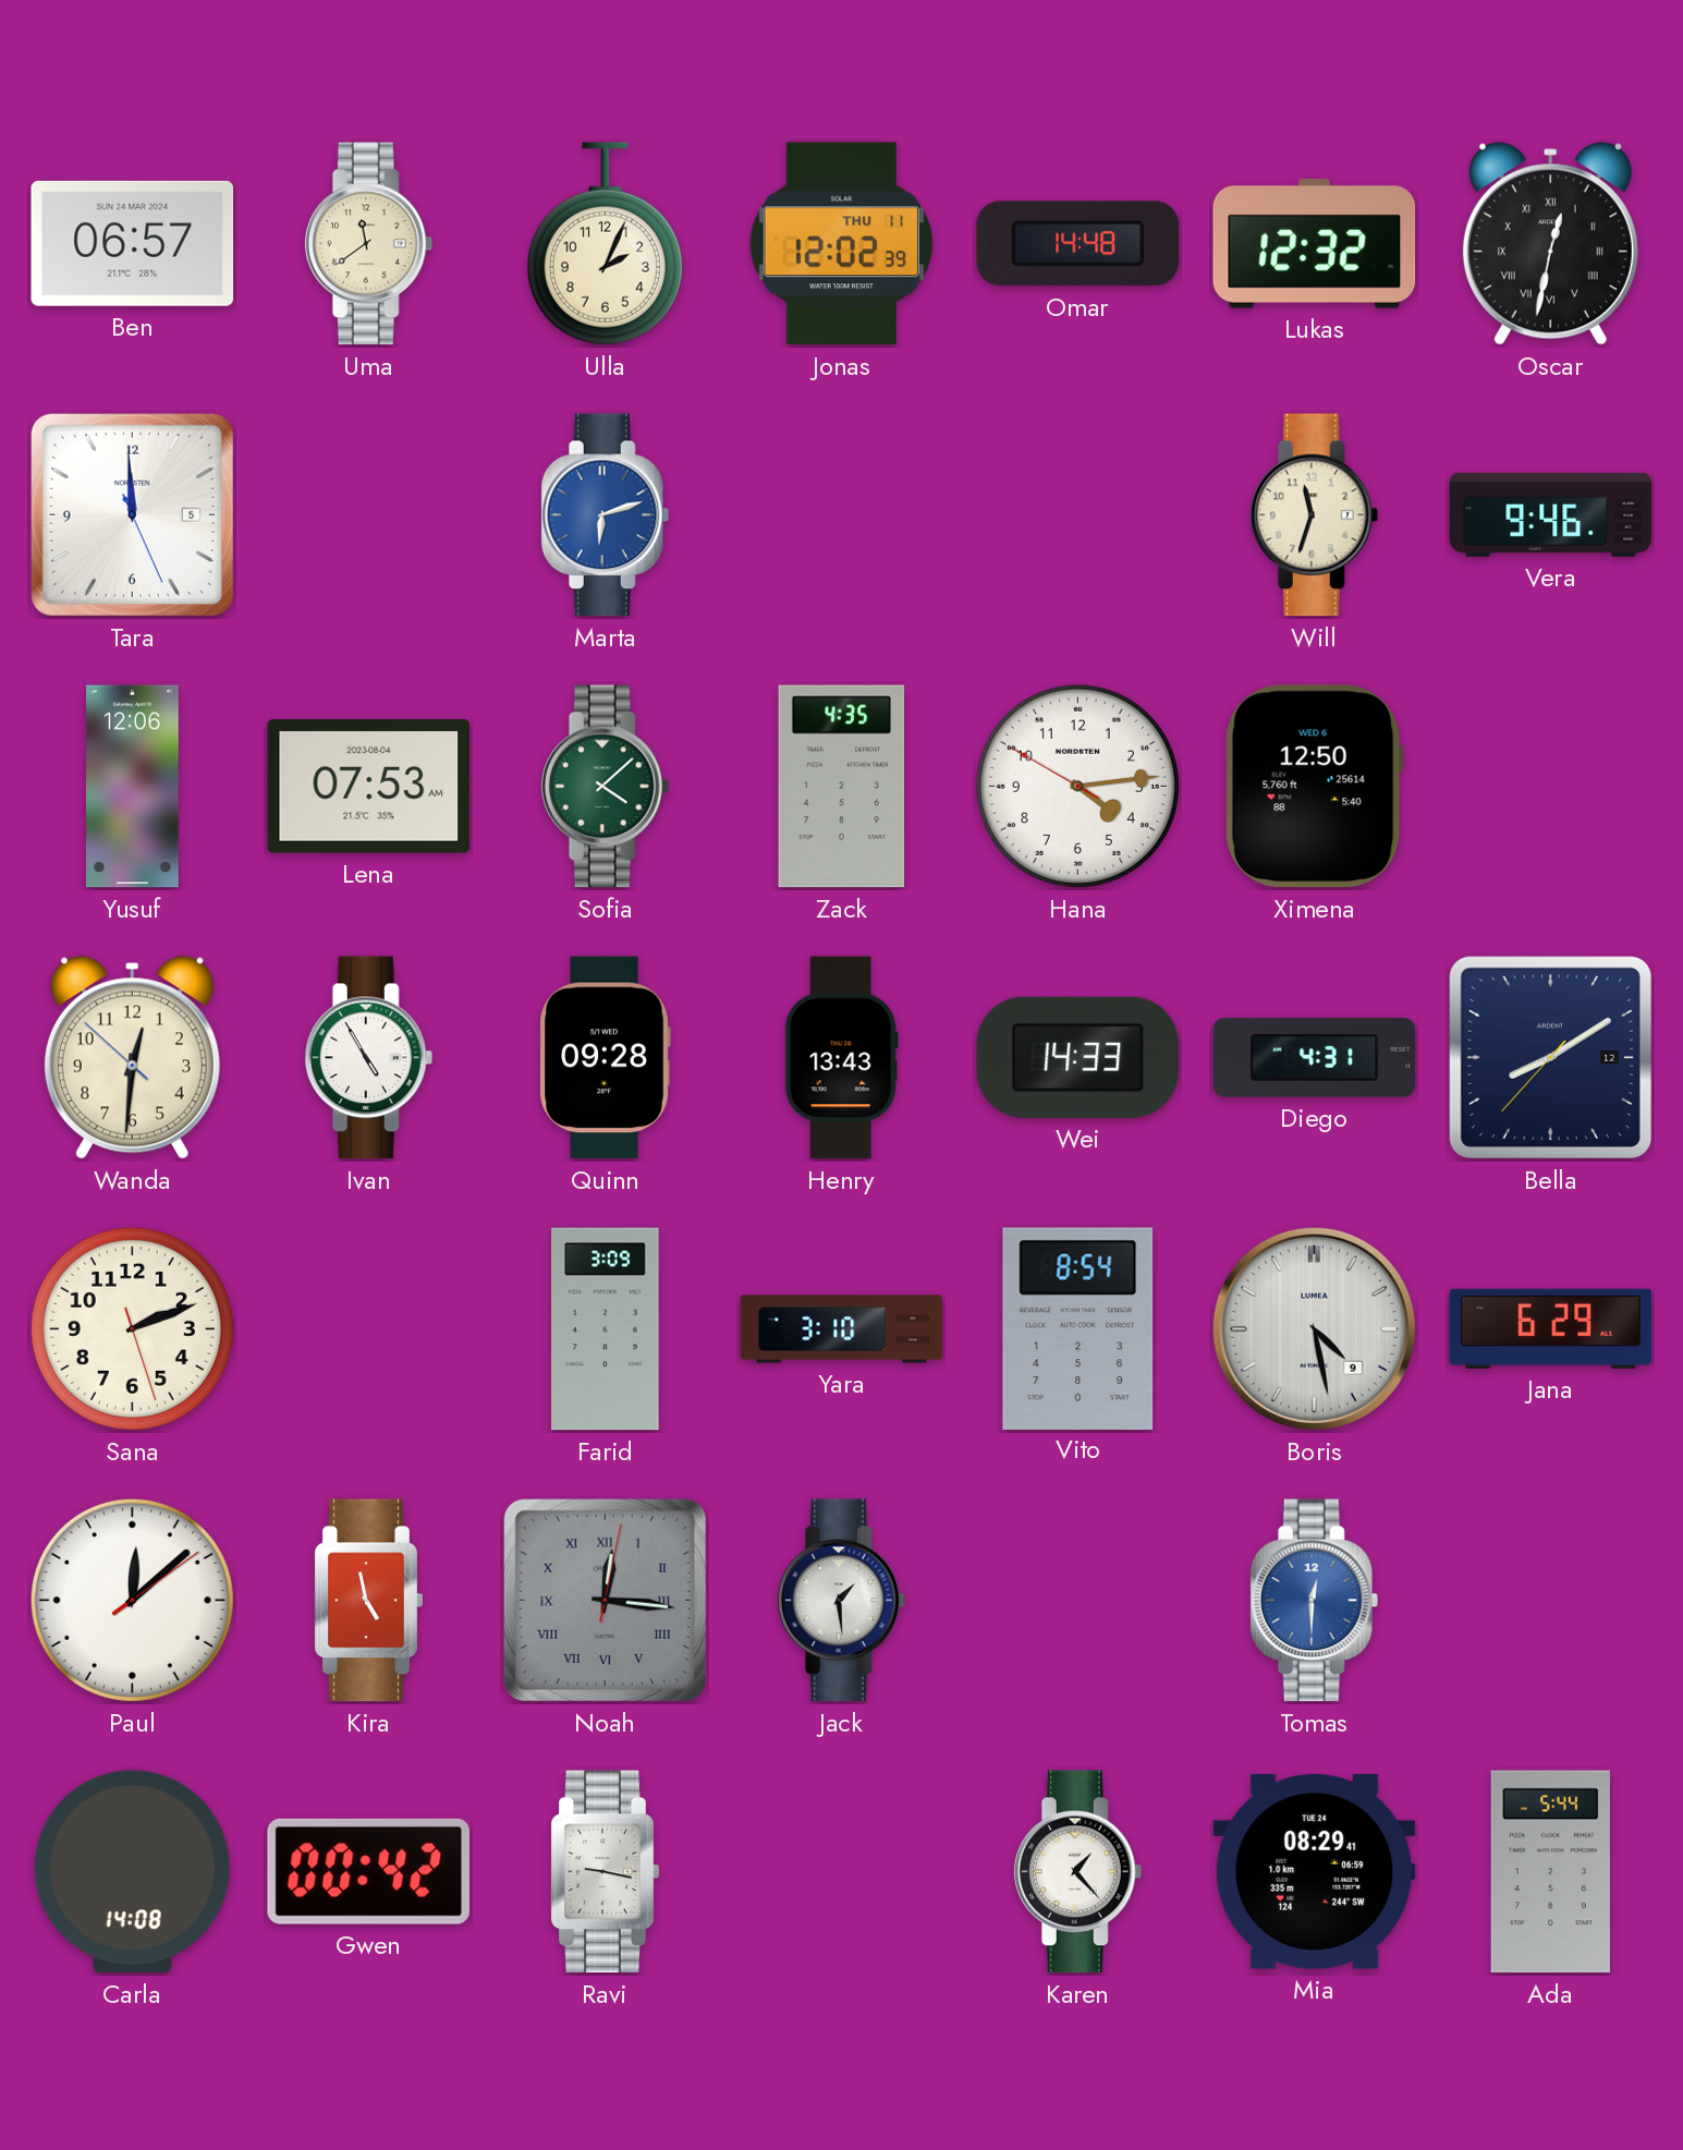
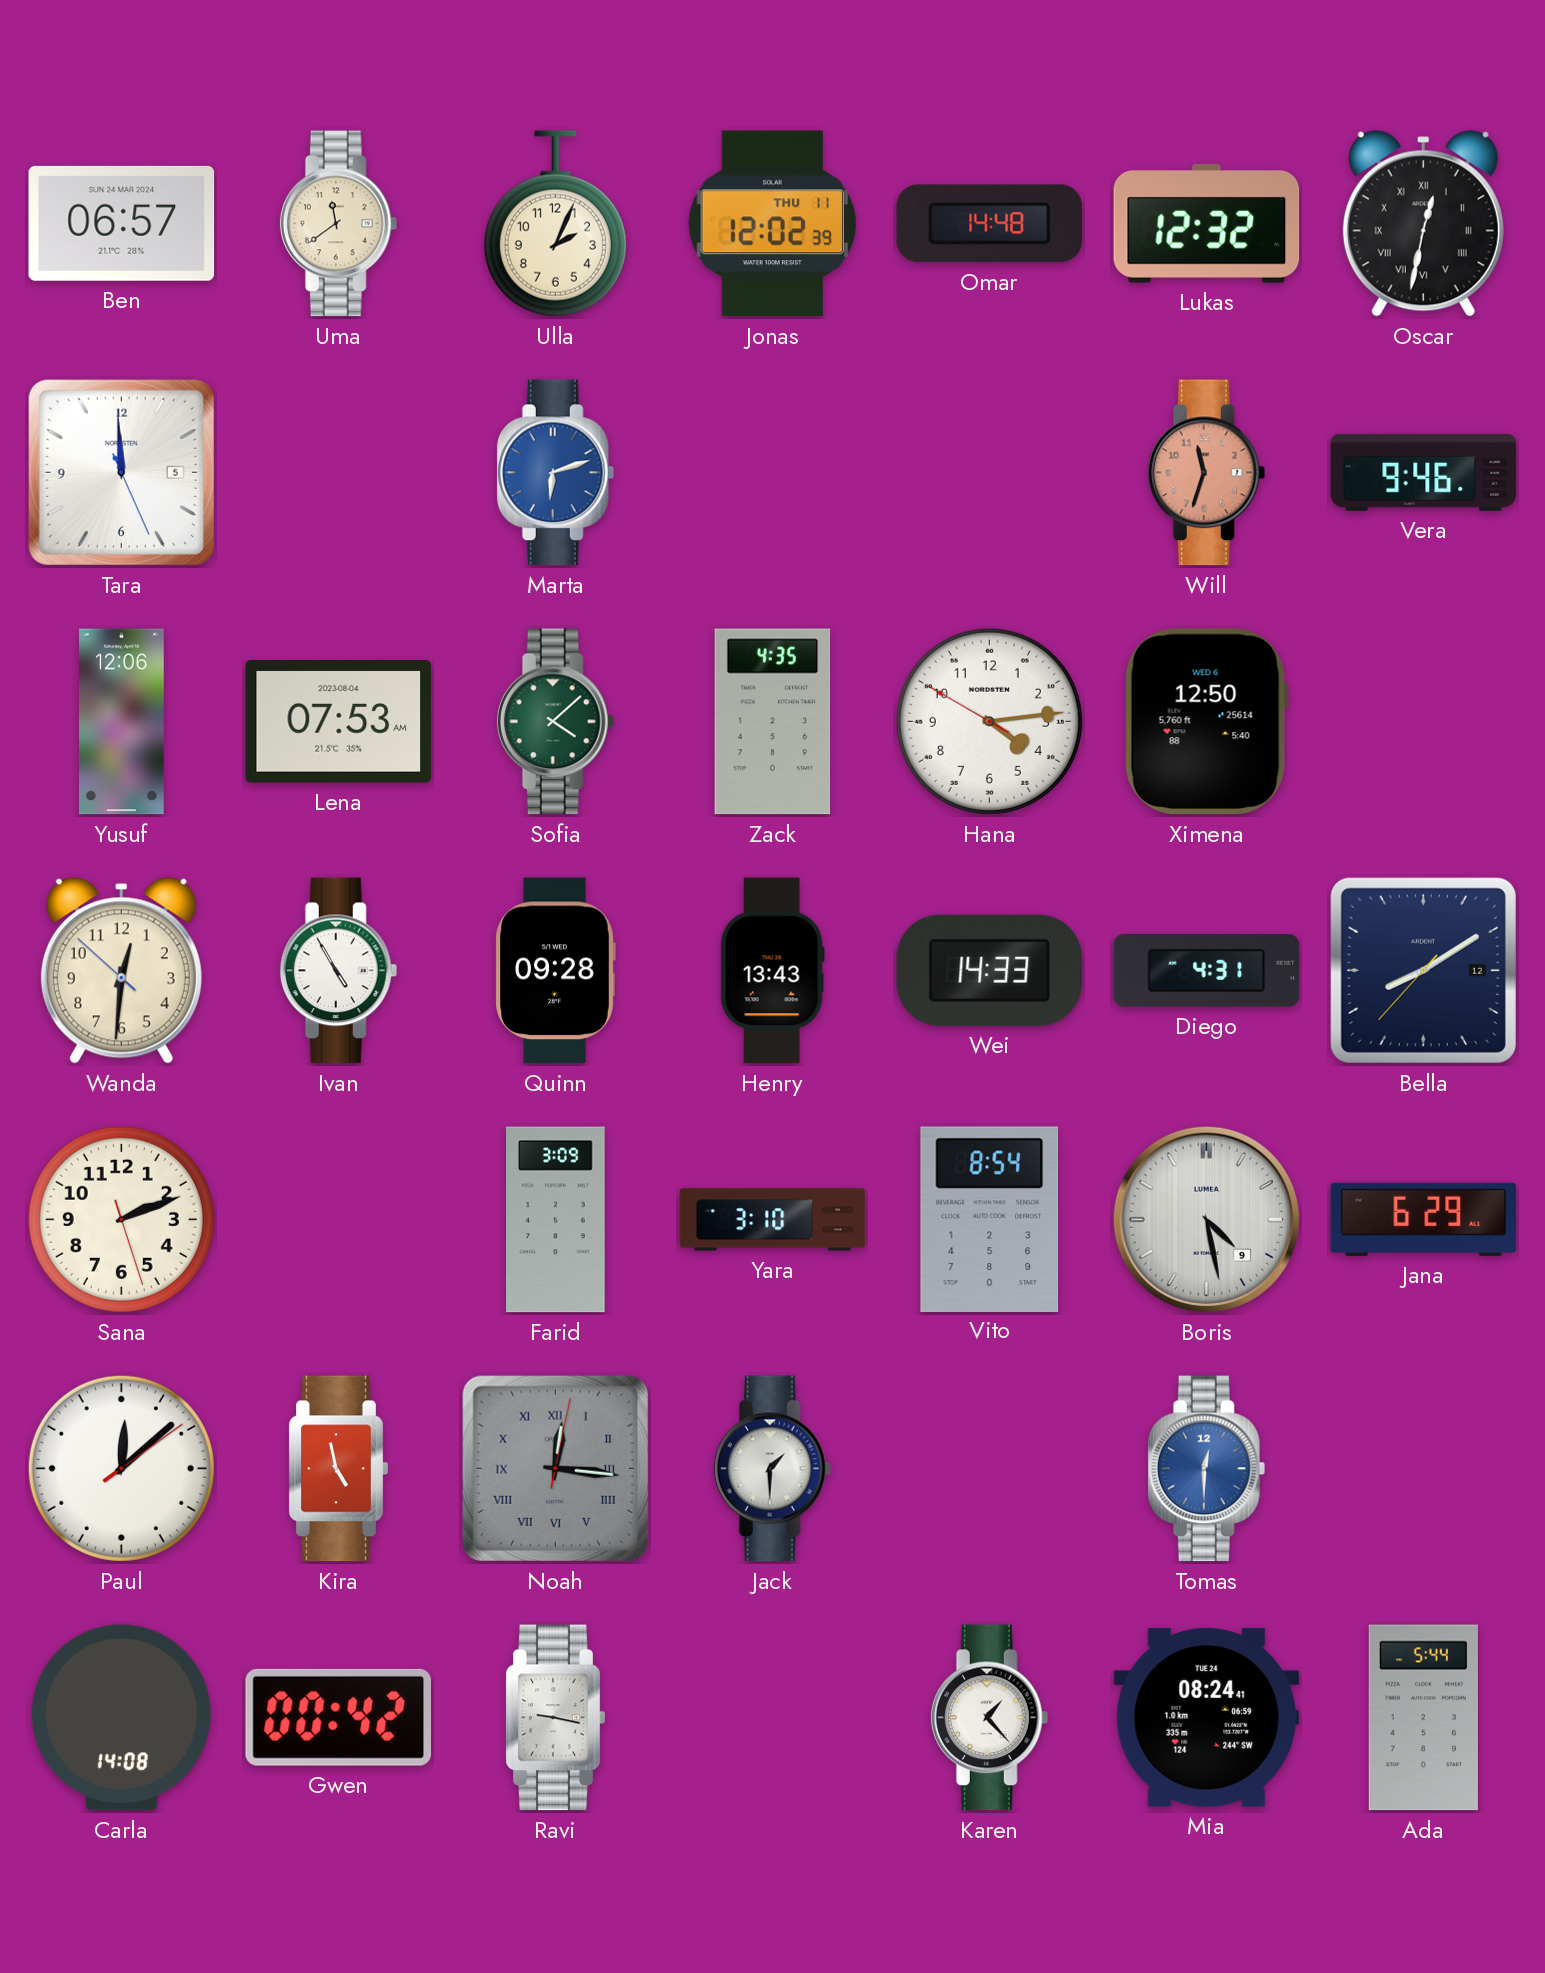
Will dial: cream -> salmon
Jack: 1:29 -> 1:30
Mia: 08:29 -> 08:24
